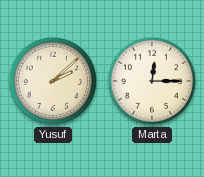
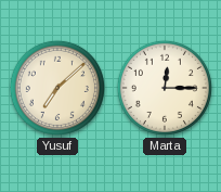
Yusuf: 2:08 -> 7:08
